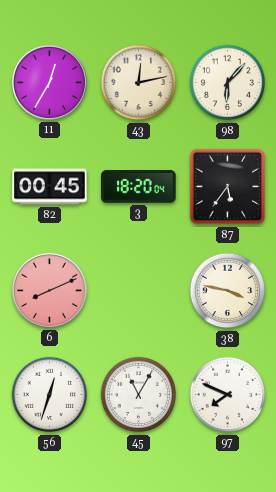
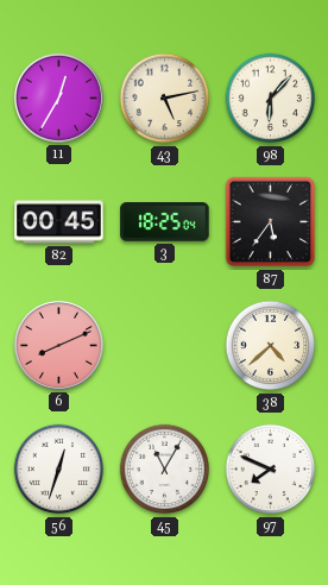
43: 12:13 -> 5:13
3: 18:20 -> 18:25
38: 3:47 -> 4:38
